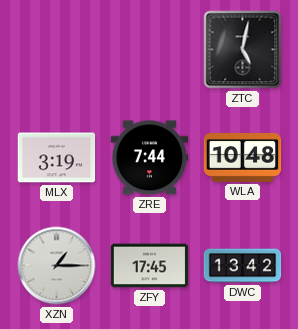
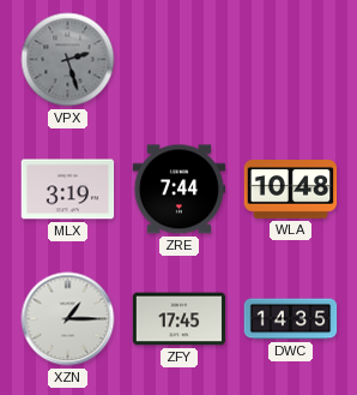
VPX: none -> 2:27
ZTC: 5:02 -> none
DWC: 13:42 -> 14:35
